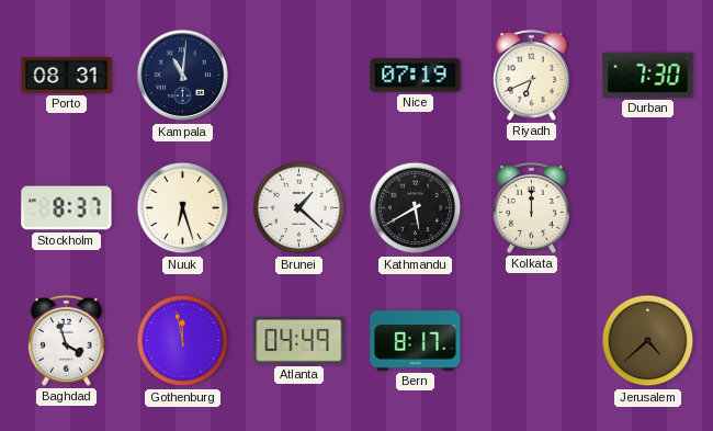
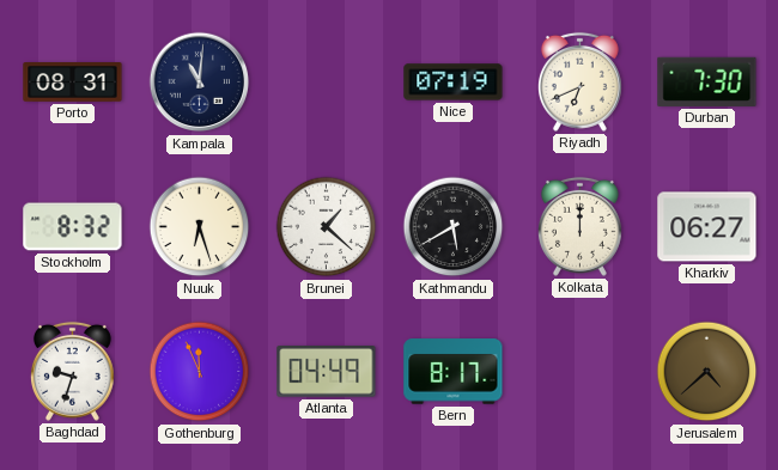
Stockholm: 8:37 -> 8:32
Kharkiv: none -> 06:27
Baghdad: 3:57 -> 9:33
Gothenburg: 11:58 -> 11:56
